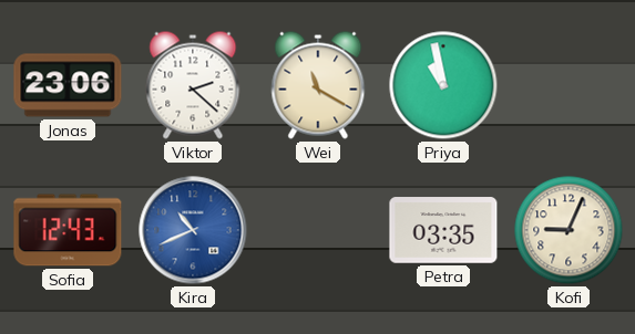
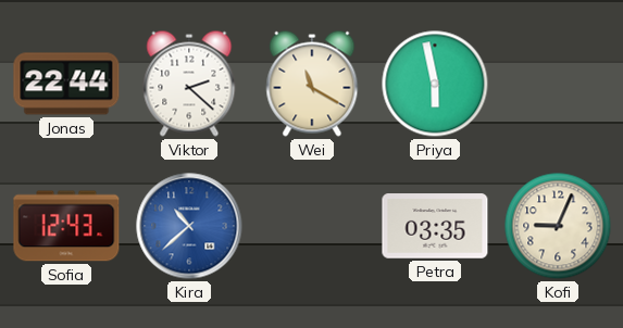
Jonas: 23:06 -> 22:44
Priya: 10:58 -> 5:58
Kira: 10:41 -> 10:38
